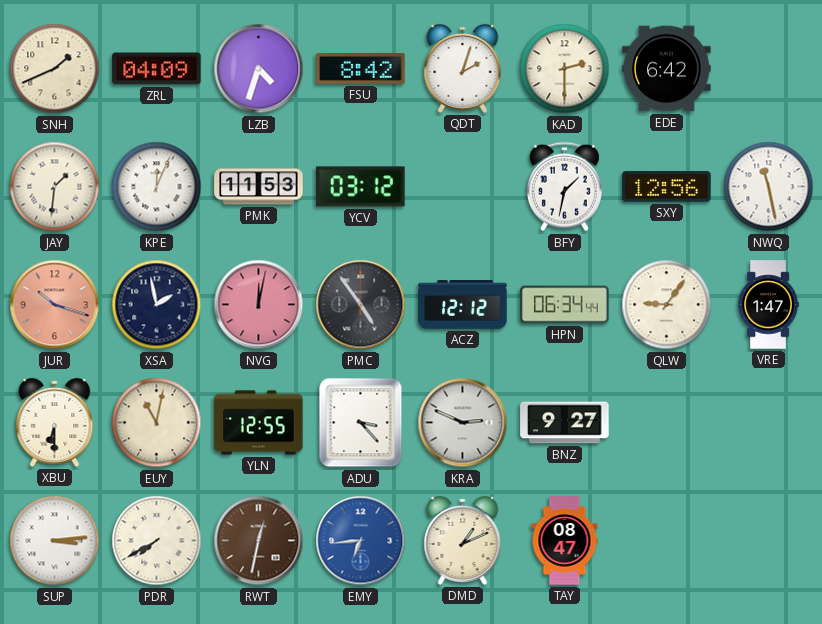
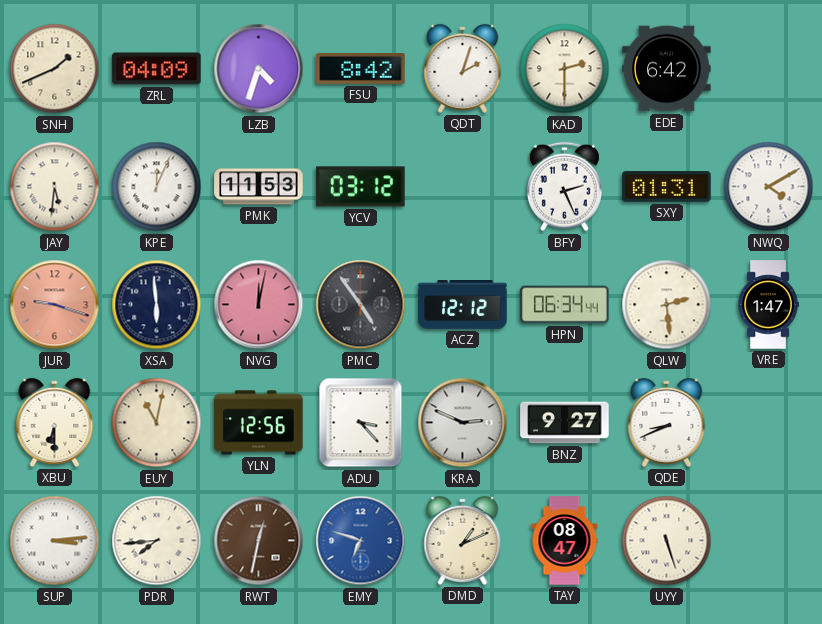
JAY: 1:31 -> 5:31
BFY: 1:32 -> 2:26
SXY: 12:56 -> 01:31
NWQ: 11:28 -> 4:10
JUR: 10:18 -> 9:18
XSA: 1:58 -> 5:59
QLW: 9:06 -> 2:29
YLN: 12:55 -> 12:56
QDE: none -> 8:41
PDR: 7:40 -> 7:44
EMY: 6:44 -> 6:48
UYY: none -> 5:27
